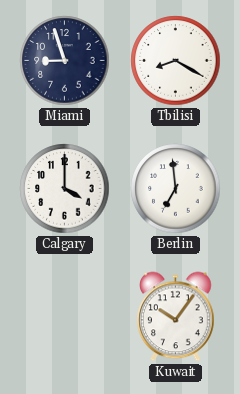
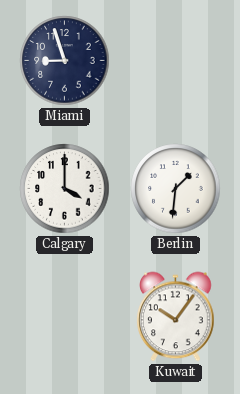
Tbilisi: 8:20 -> none
Berlin: 6:59 -> 1:31
